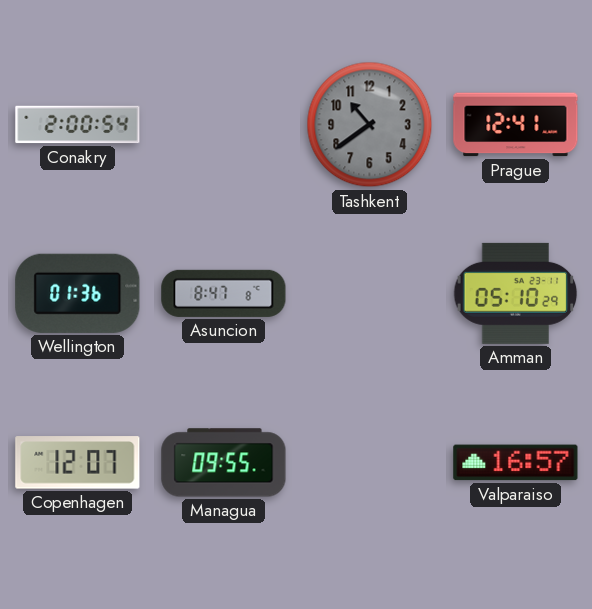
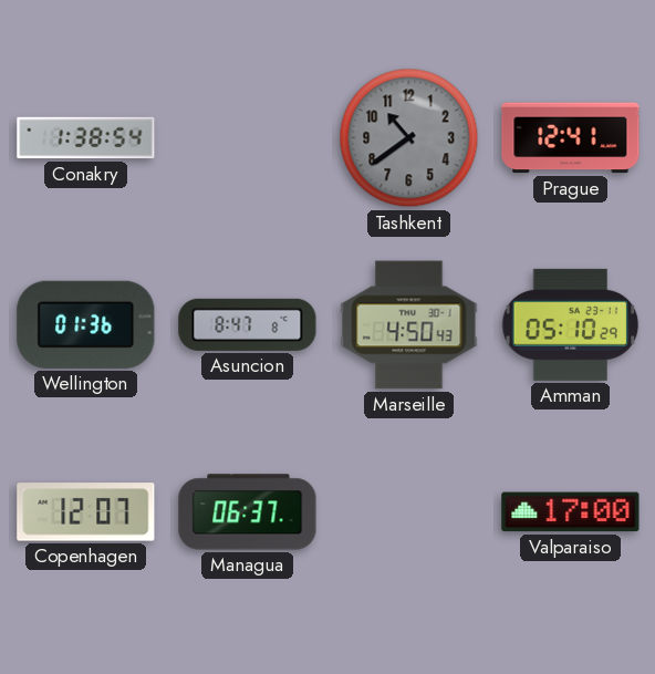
Conakry: 2:00 -> 1:38
Marseille: none -> 4:50
Managua: 09:55 -> 06:37
Valparaiso: 16:57 -> 17:00
